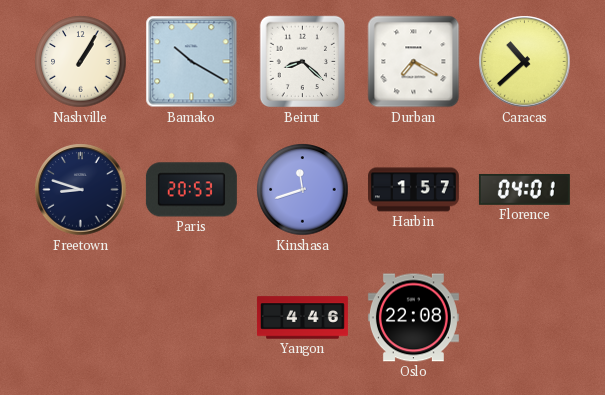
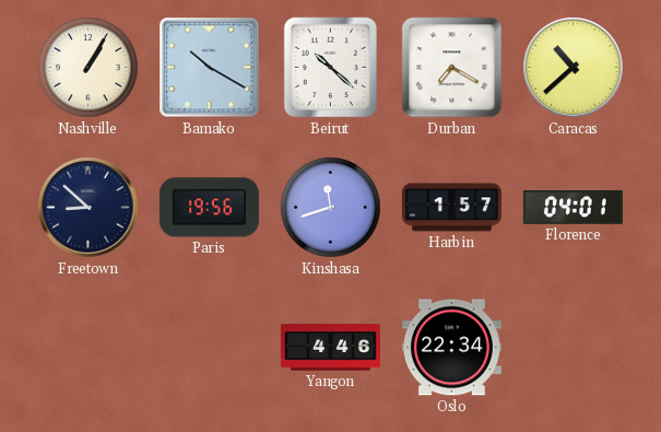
Beirut: 8:22 -> 10:22
Freetown: 8:48 -> 8:52
Paris: 20:53 -> 19:56
Oslo: 22:08 -> 22:34
